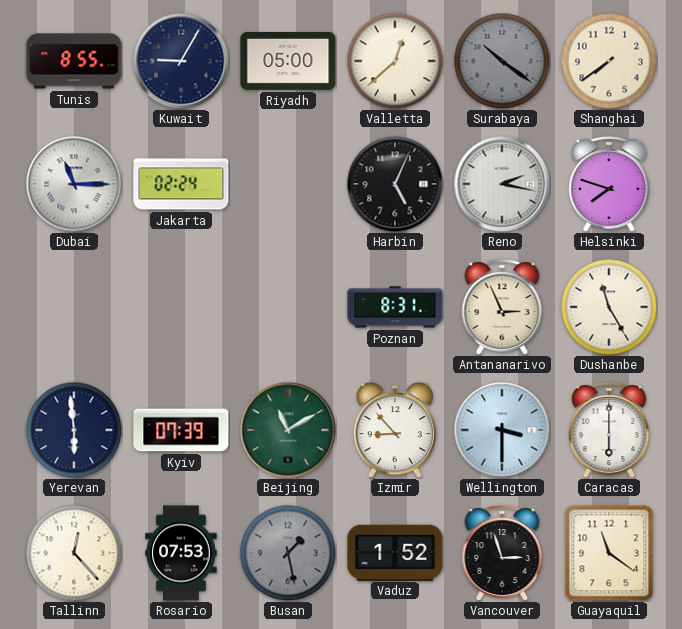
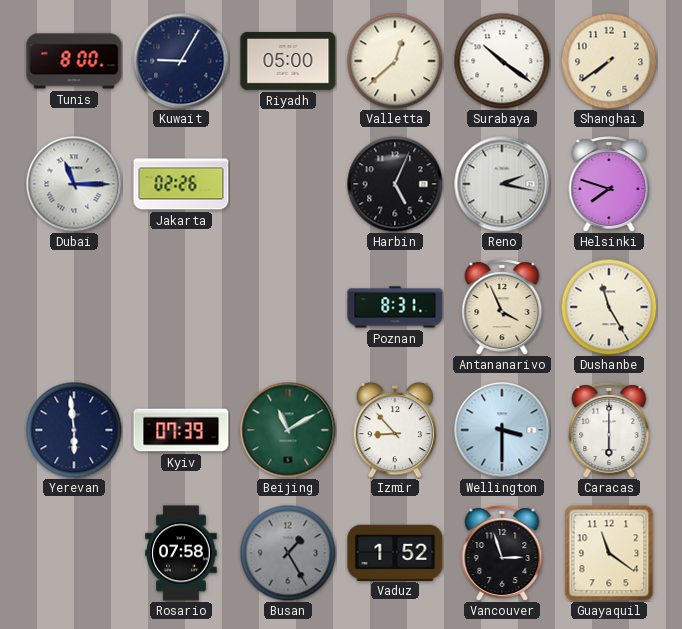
Tunis: 8:55 -> 8:00
Surabaya dial: grey -> white
Jakarta: 02:24 -> 02:26
Antananarivo: 2:56 -> 3:56
Tallinn: 12:23 -> none
Rosario: 07:53 -> 07:58
Busan: 1:28 -> 1:25
